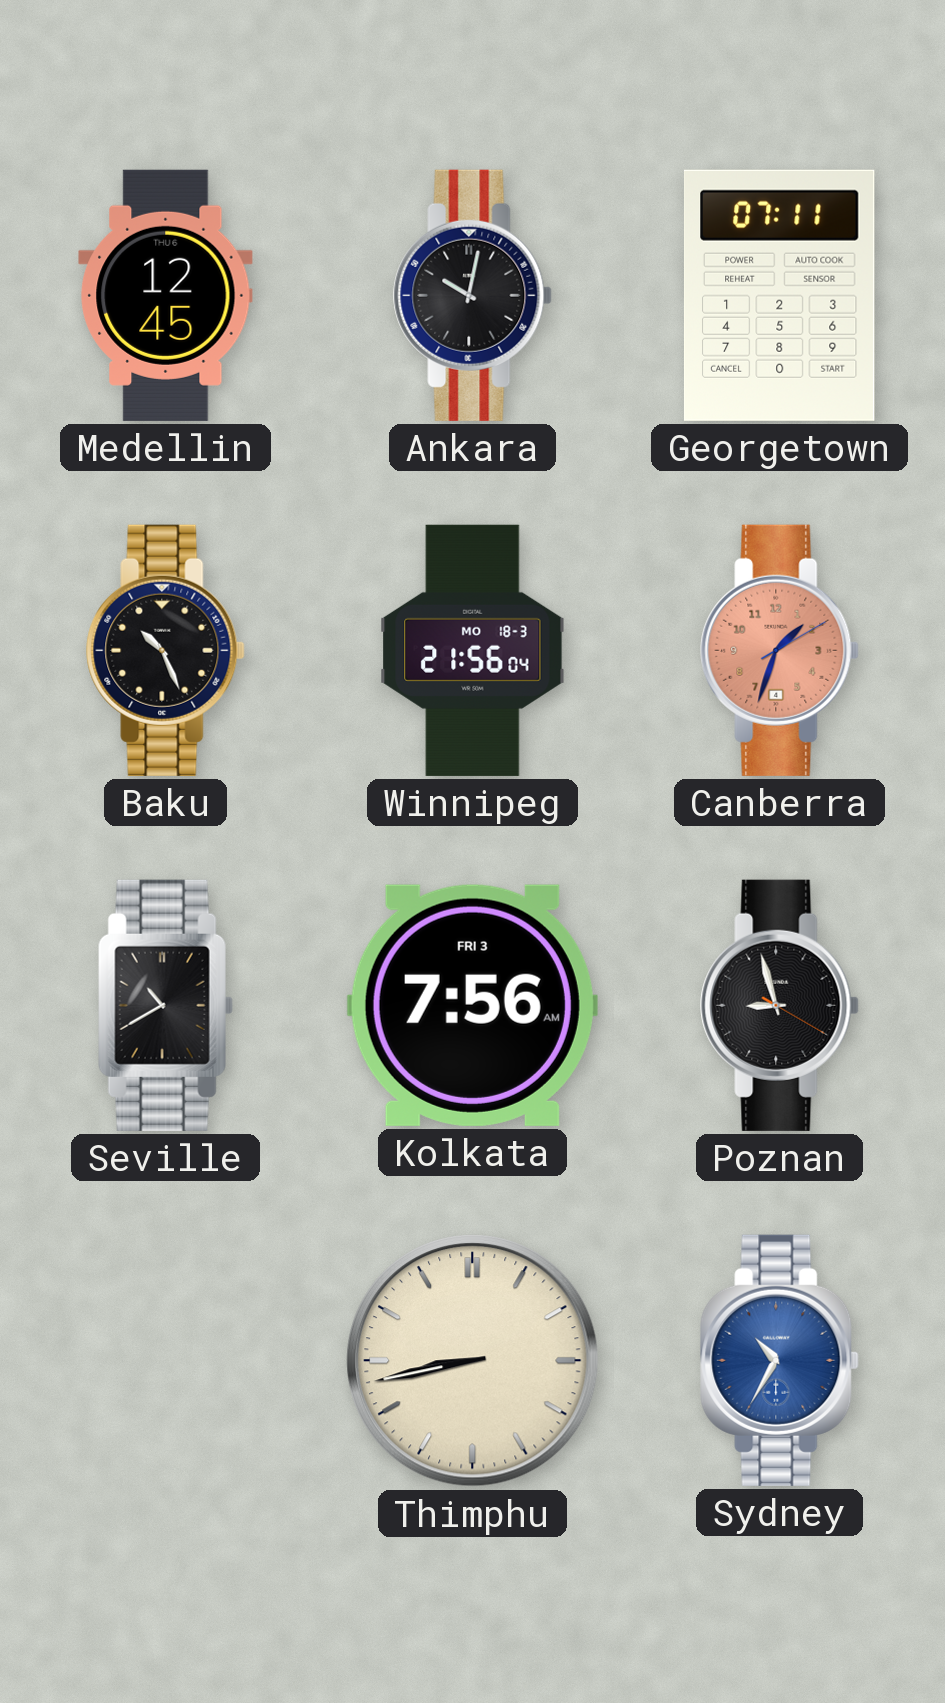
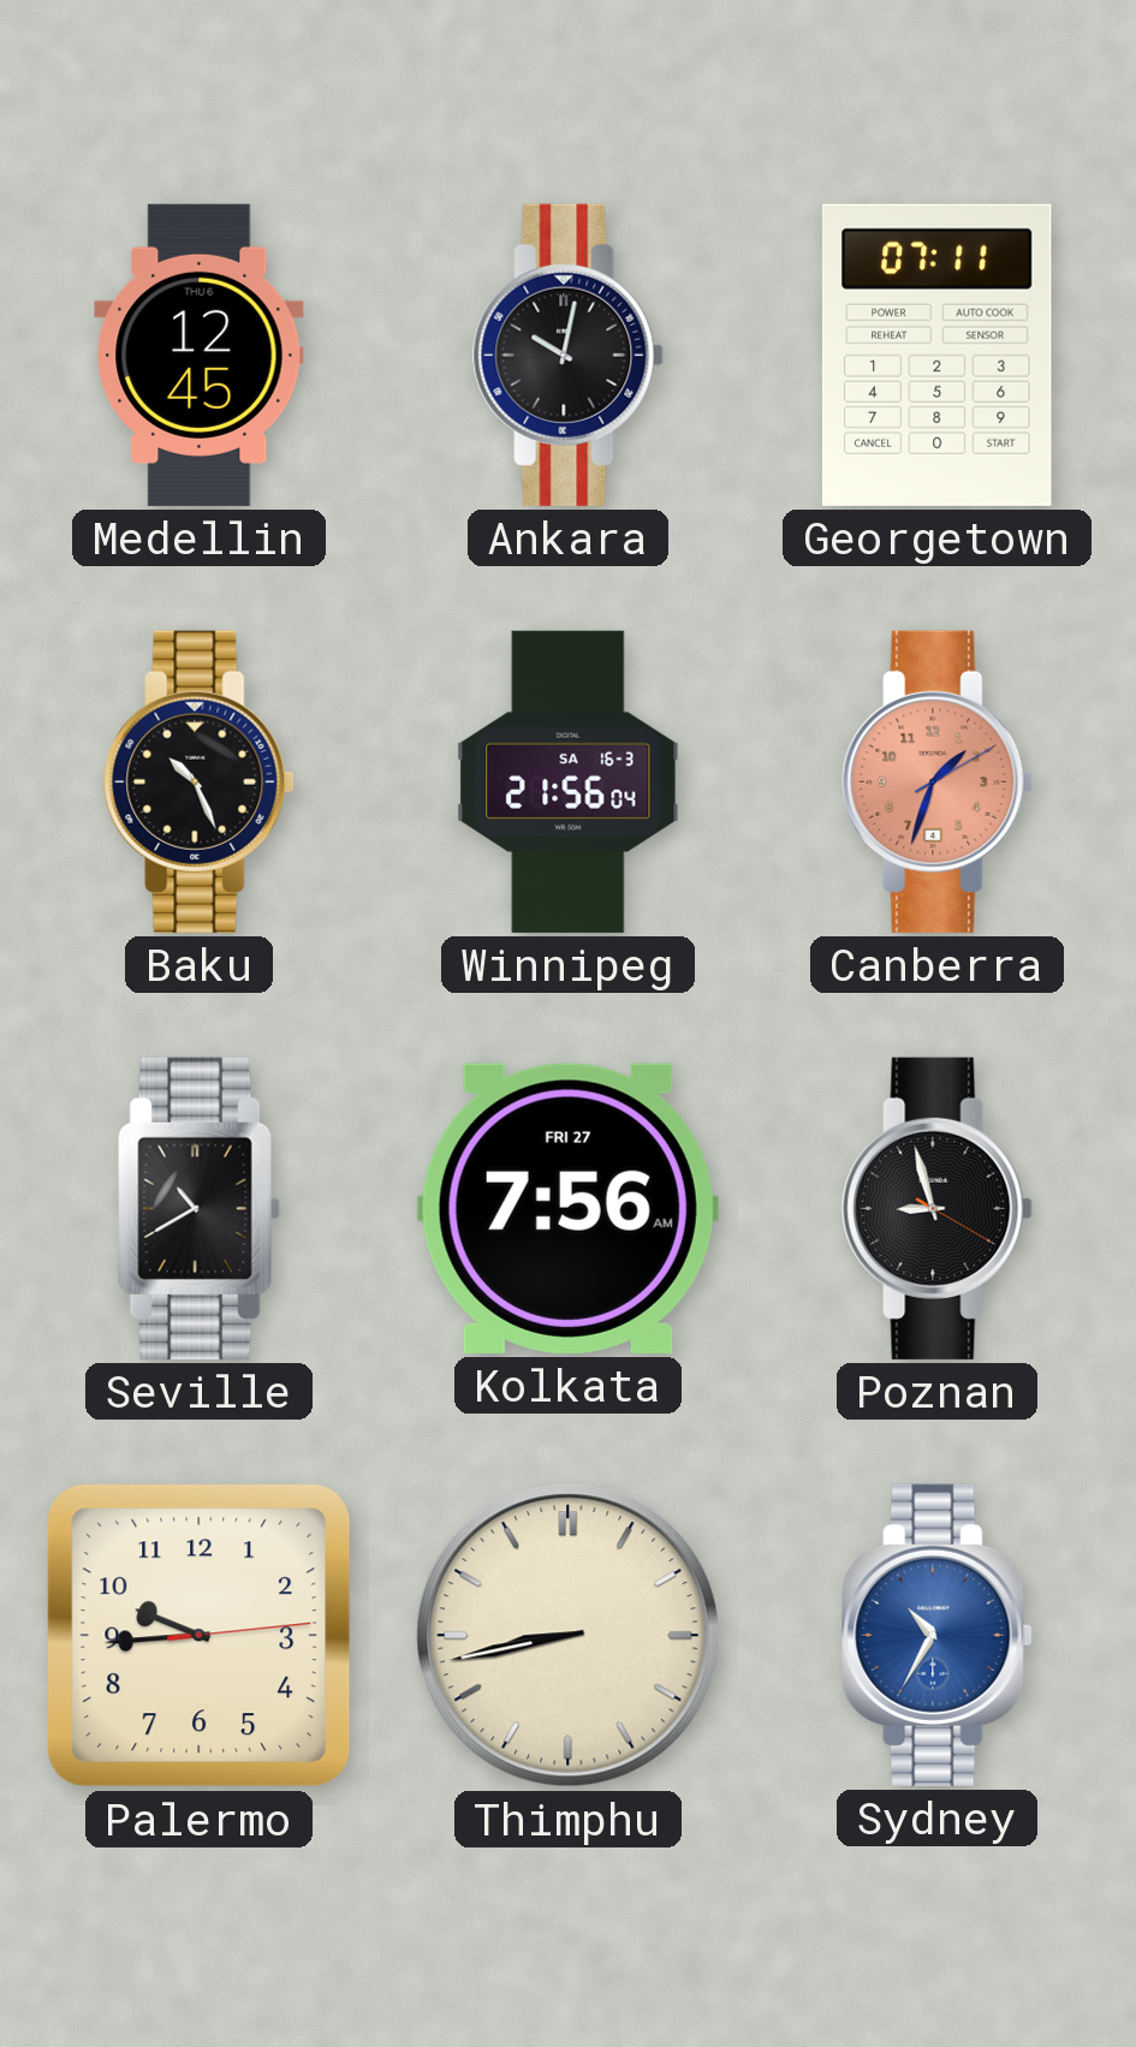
Winnipeg date: MO 18-3 -> SA 16-3
Kolkata date: FRI 3 -> FRI 27
Palermo: none -> 9:44
